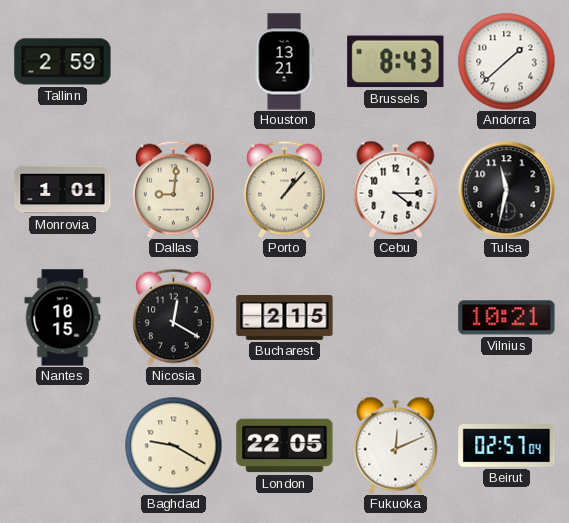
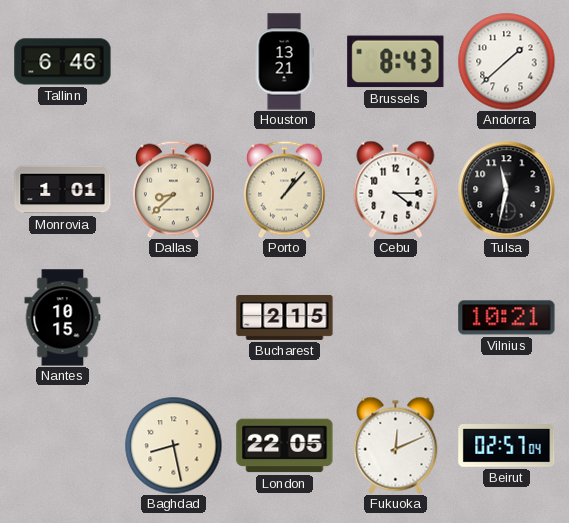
Tallinn: 2:59 -> 6:46
Dallas: 9:01 -> 8:38
Nicosia: 12:20 -> none
Baghdad: 9:20 -> 8:28
